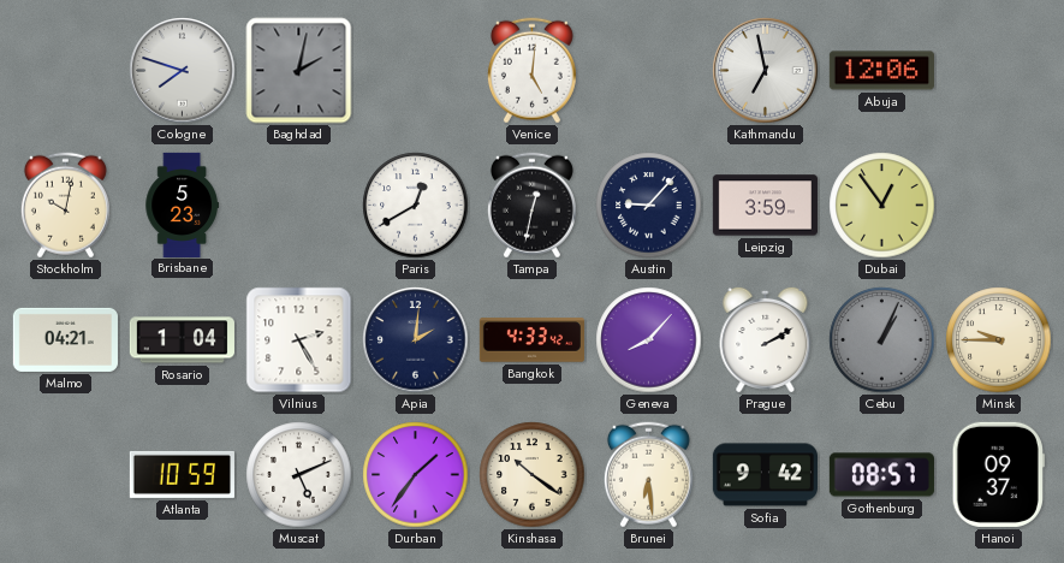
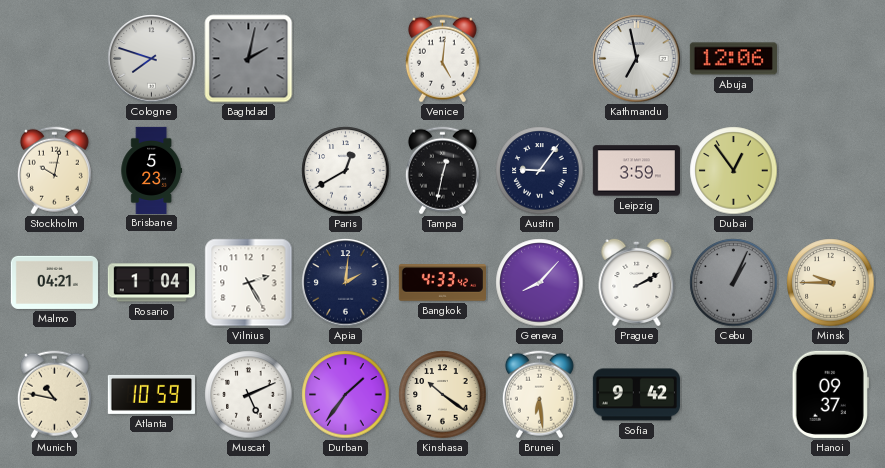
Austin: 9:07 -> 9:06
Munich: none -> 10:47
Gothenburg: 08:57 -> none
